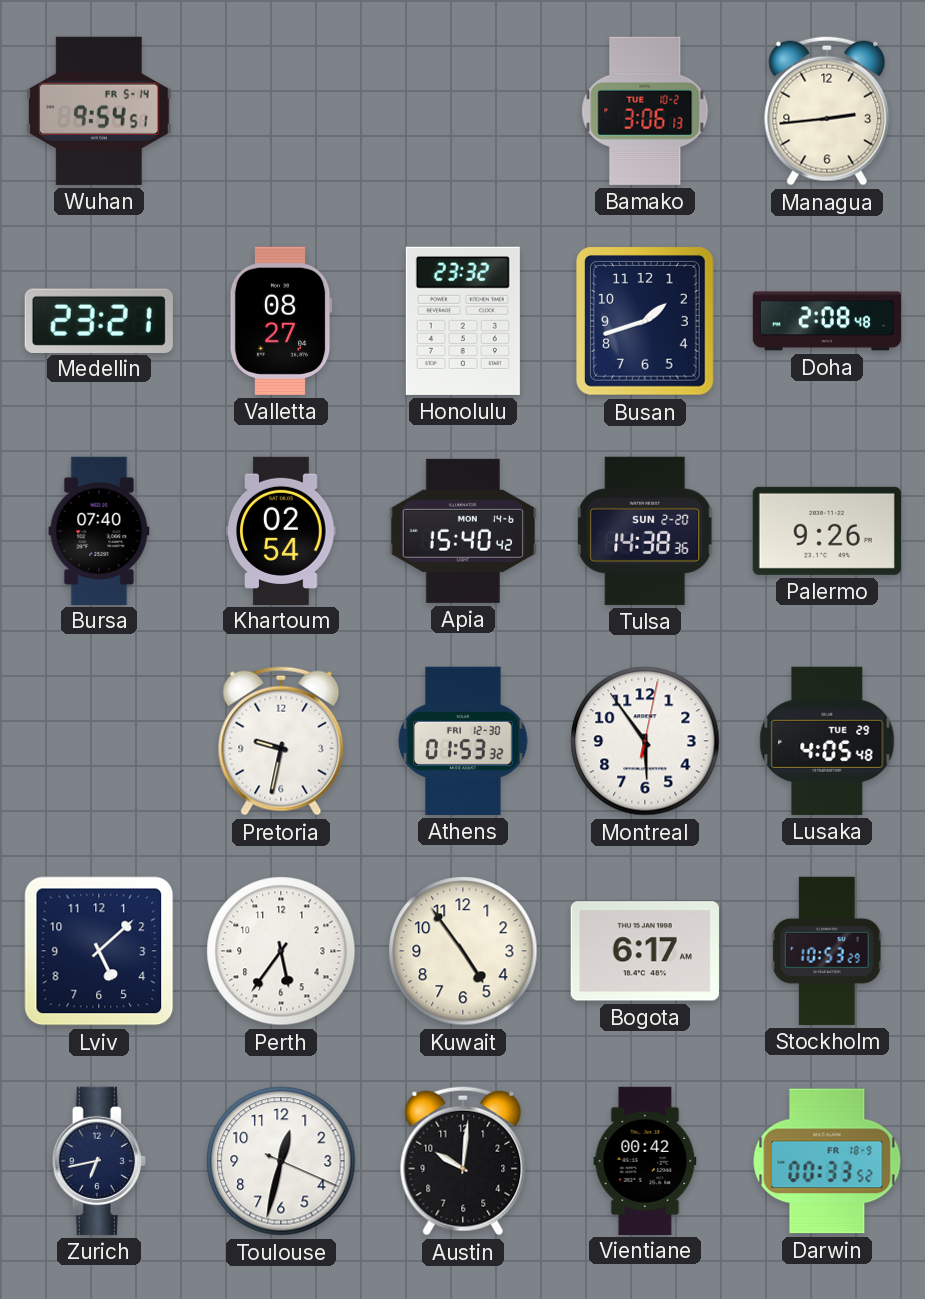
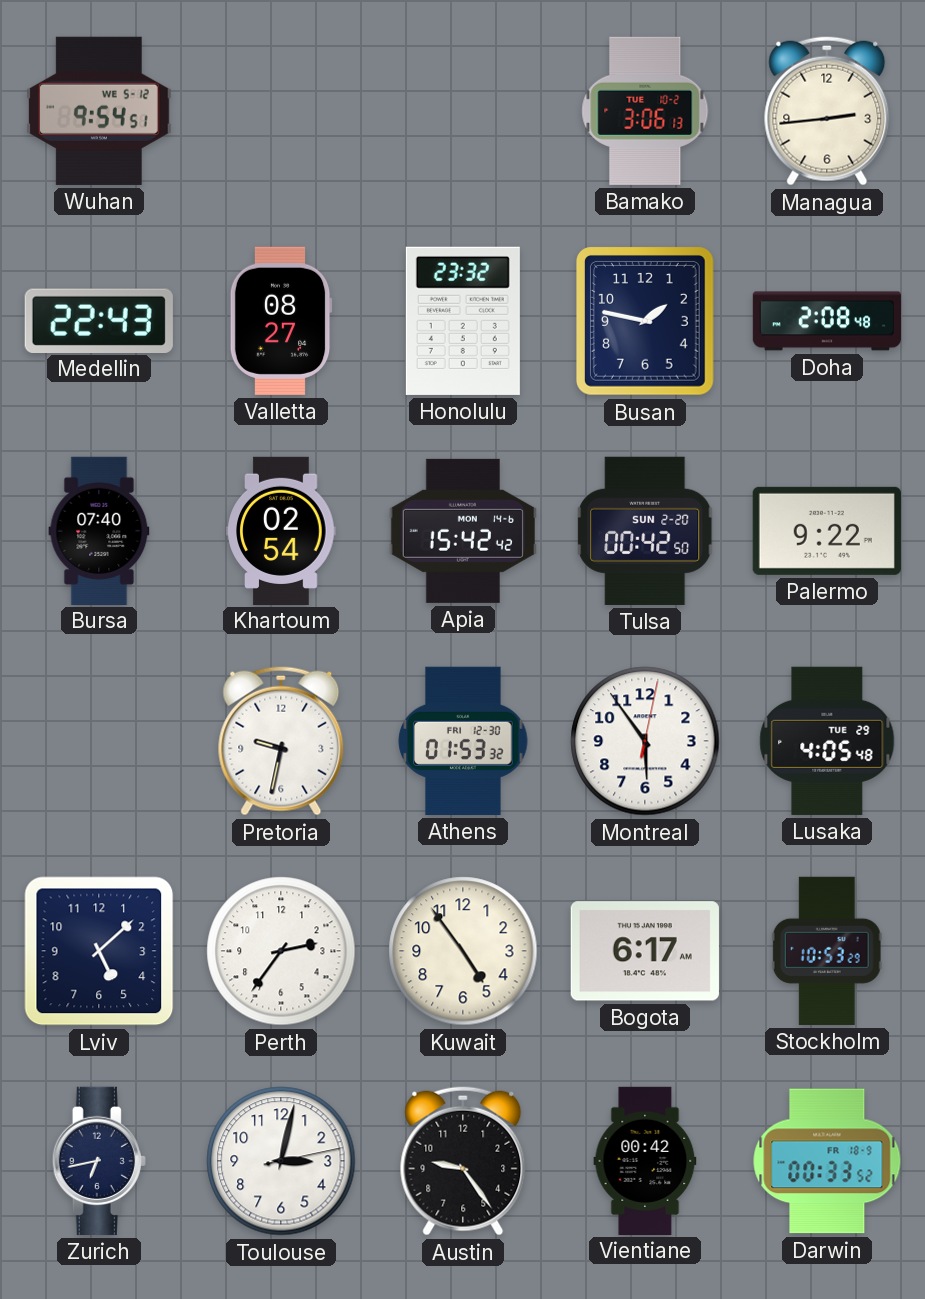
Wuhan date: FR 5-14 -> WE 5-12
Medellin: 23:21 -> 22:43
Busan: 1:42 -> 1:47
Apia: 15:40 -> 15:42
Tulsa: 14:38 -> 00:42
Palermo: 9:26 -> 9:22
Perth: 5:36 -> 2:36
Toulouse: 12:32 -> 3:02
Austin: 10:01 -> 9:24
